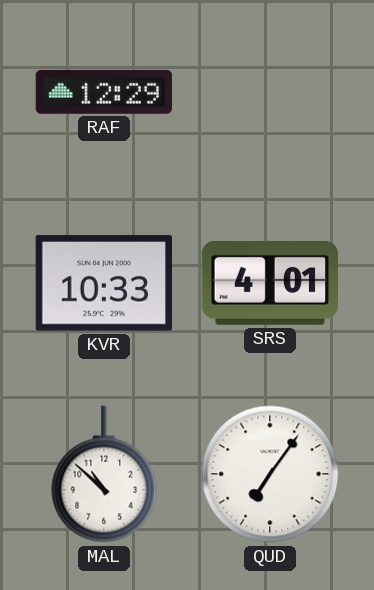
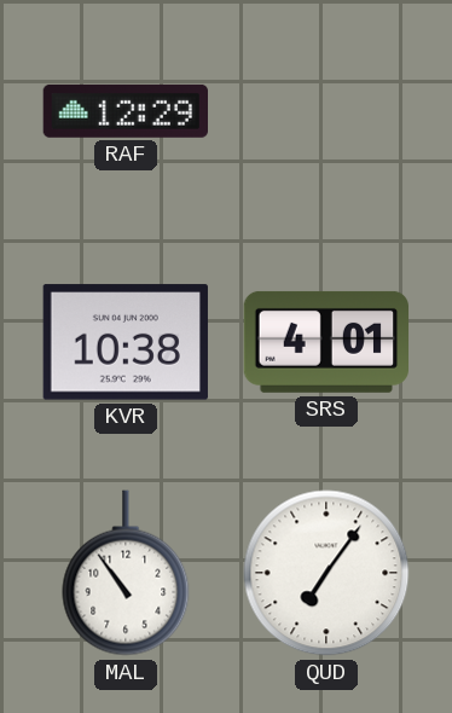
KVR: 10:33 -> 10:38
MAL: 10:52 -> 10:54
